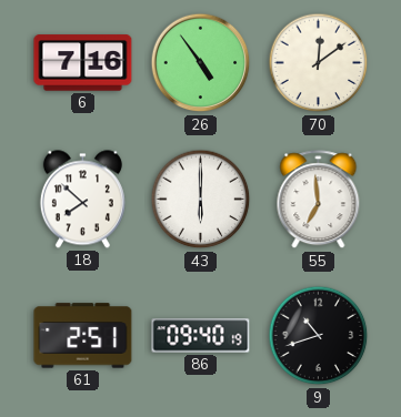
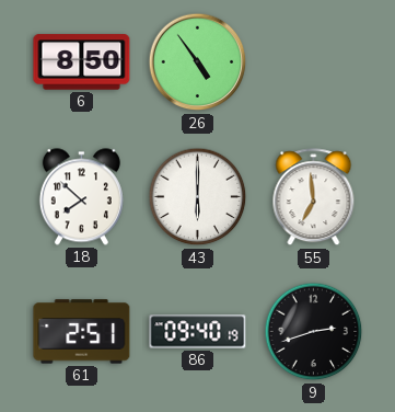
6: 7:16 -> 8:50
70: 12:09 -> none
9: 10:42 -> 2:42
